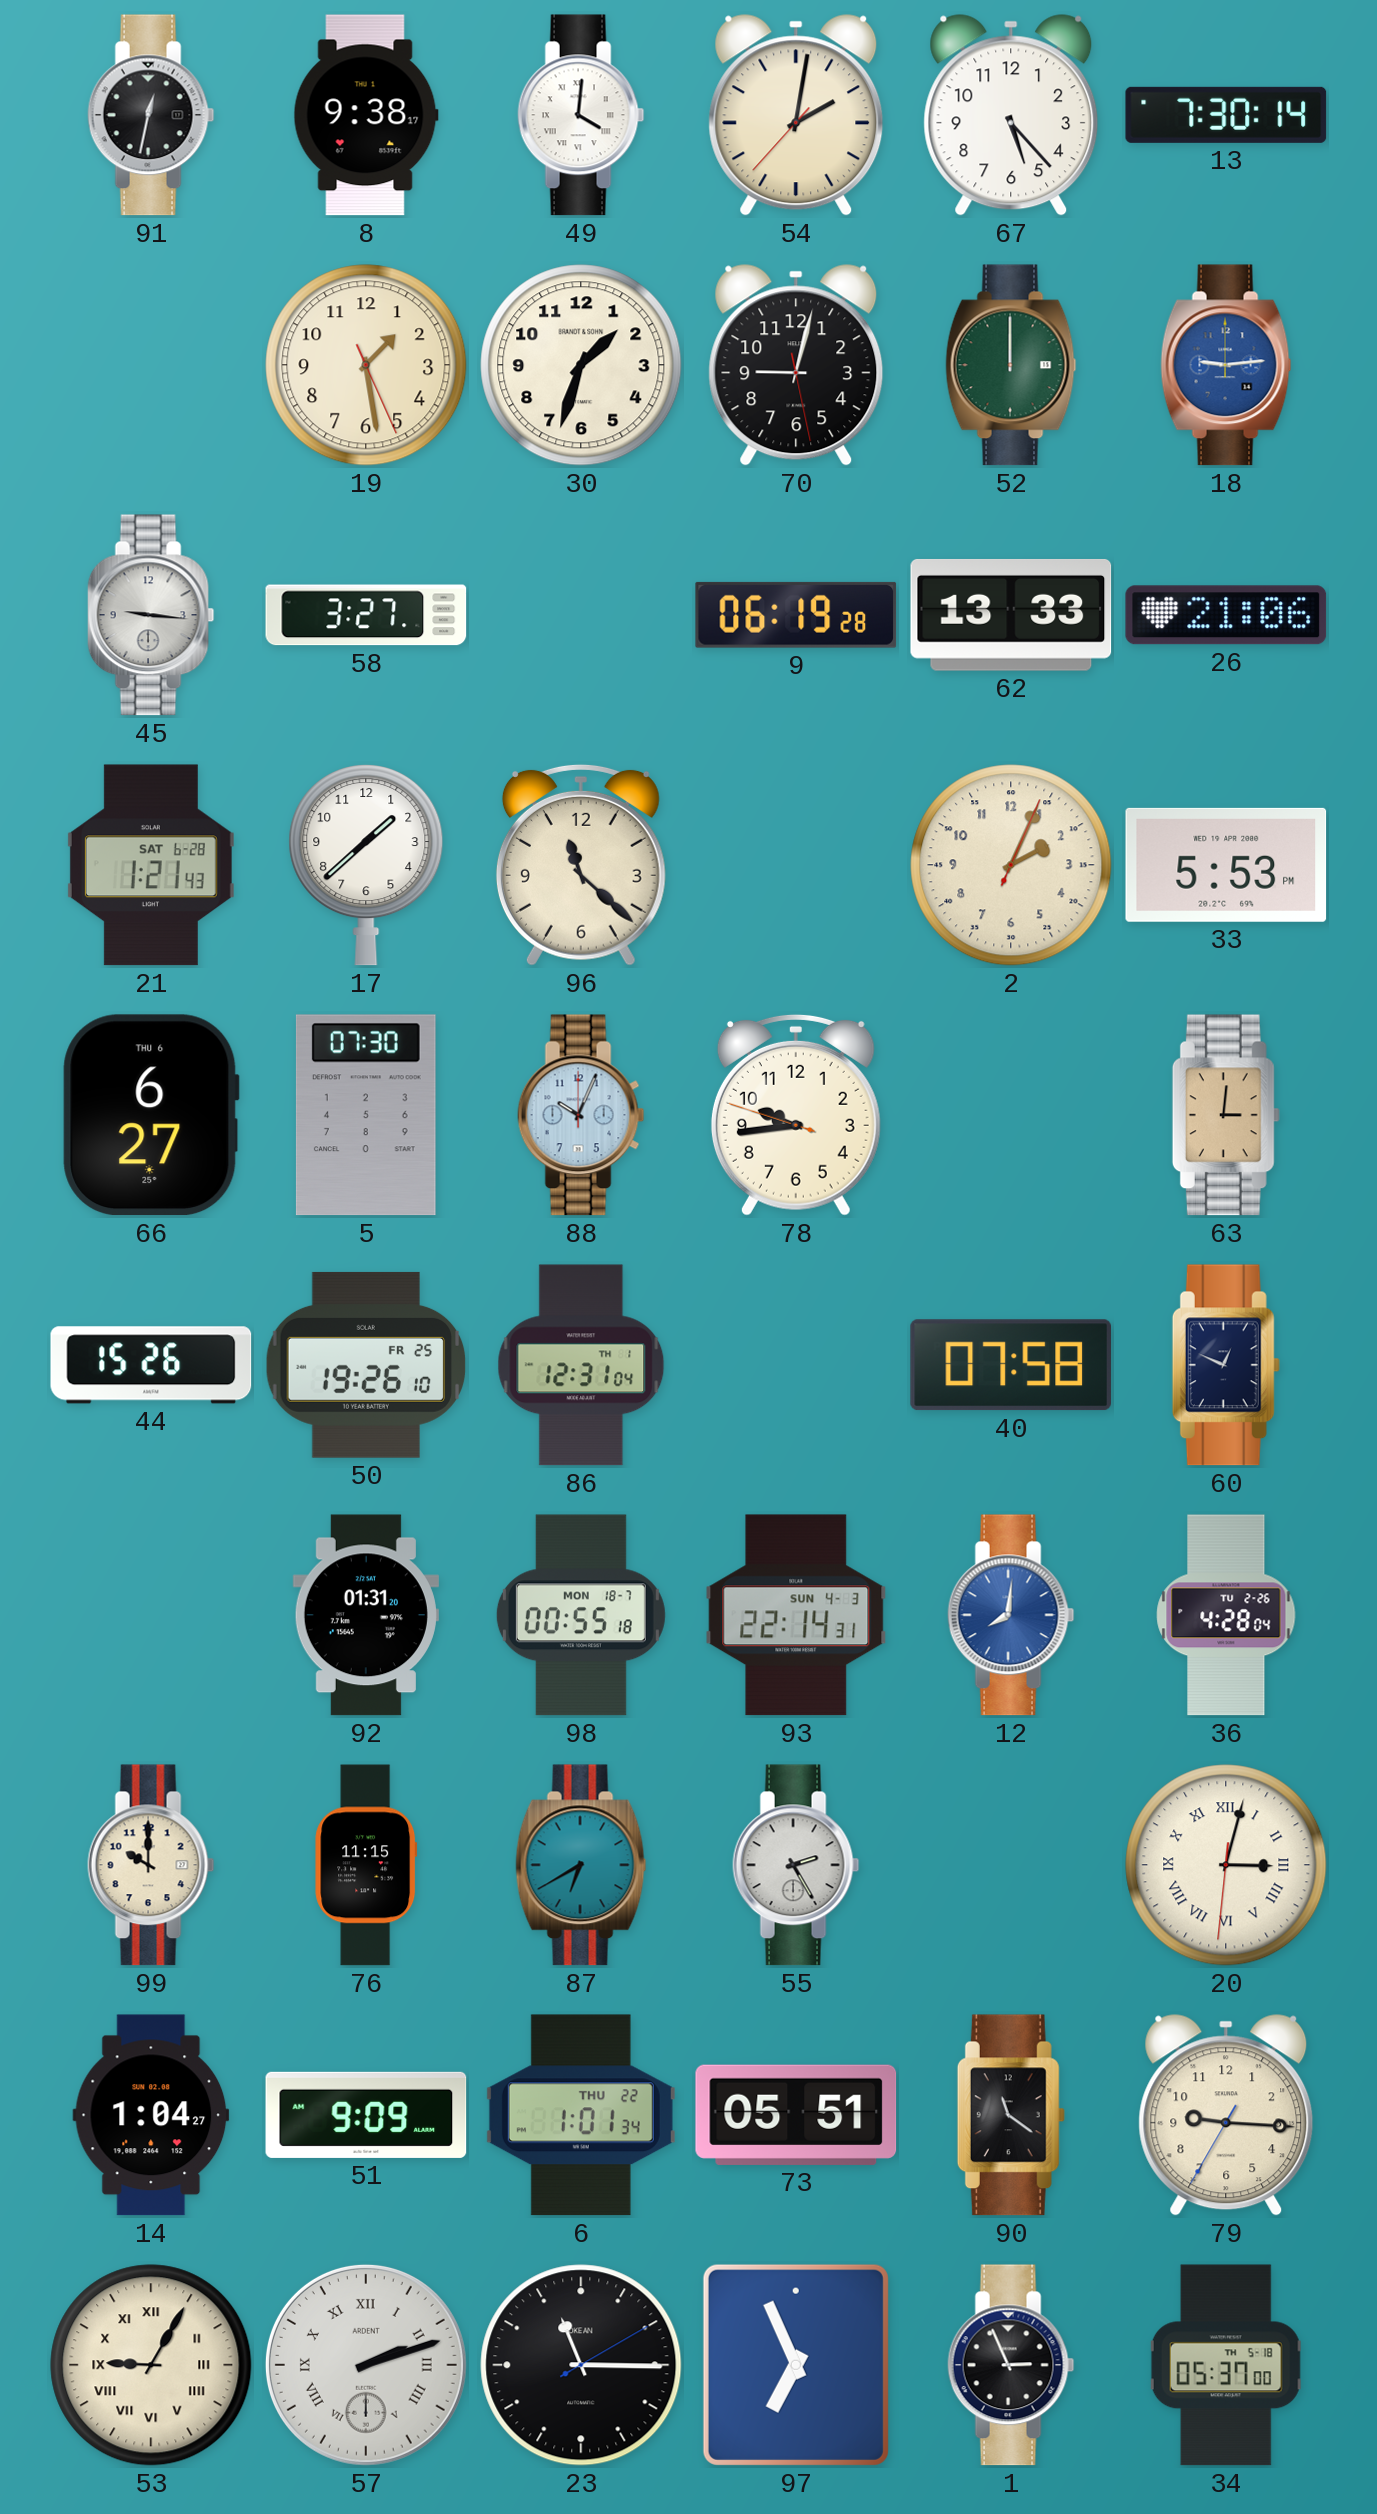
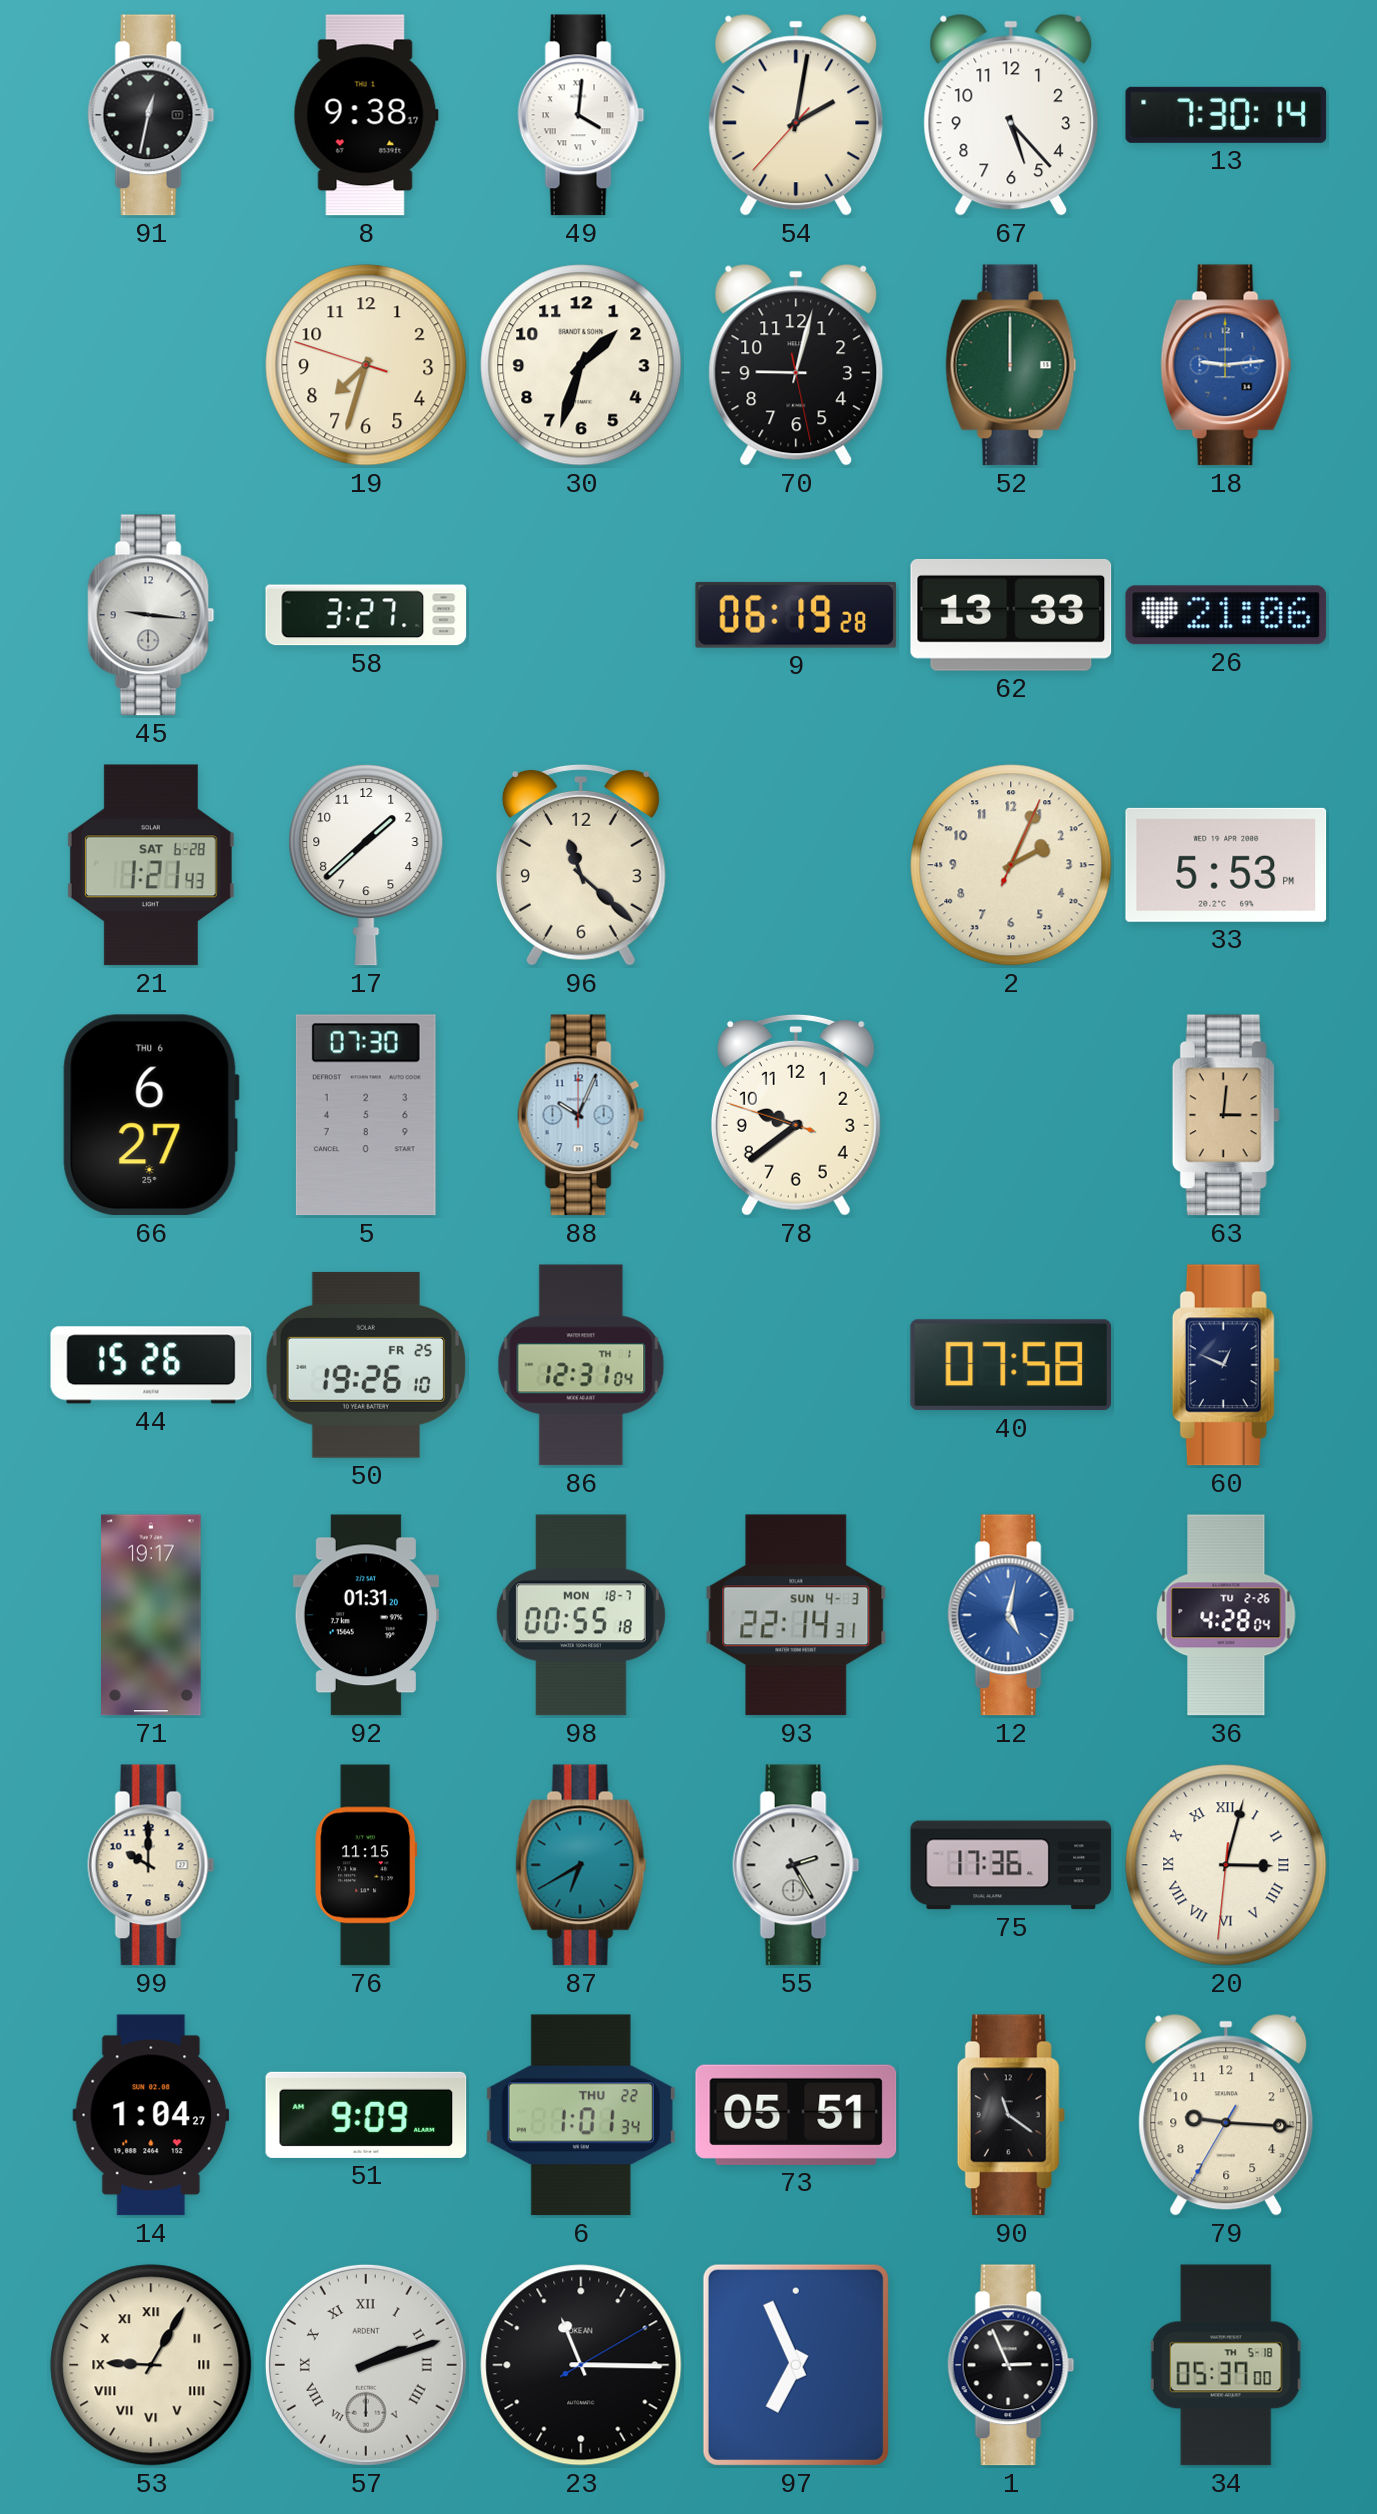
19: 1:28 -> 7:32
78: 9:43 -> 9:38
71: none -> 19:17
12: 8:01 -> 5:02
75: none -> 17:36
